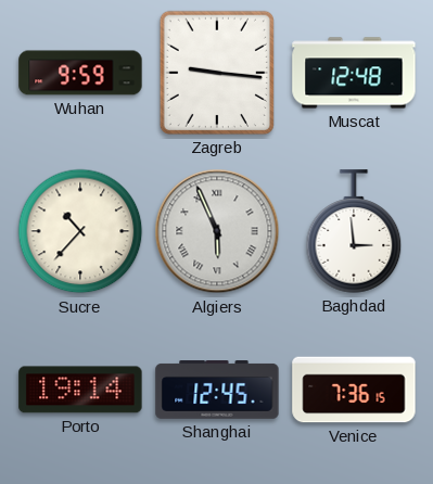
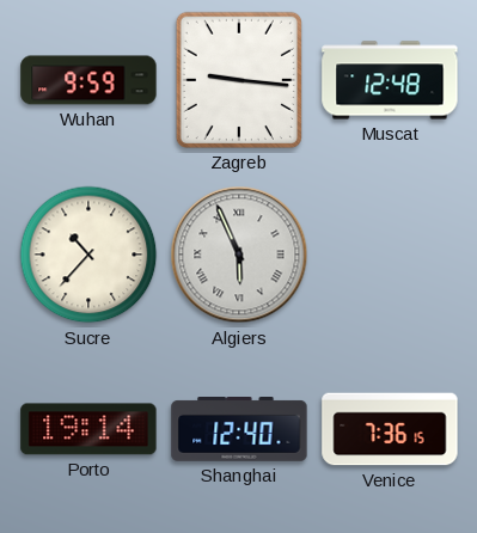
Baghdad: 2:59 -> none
Shanghai: 12:45 -> 12:40
